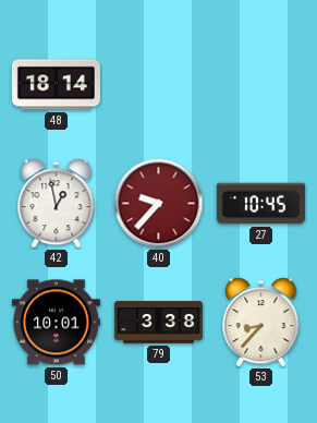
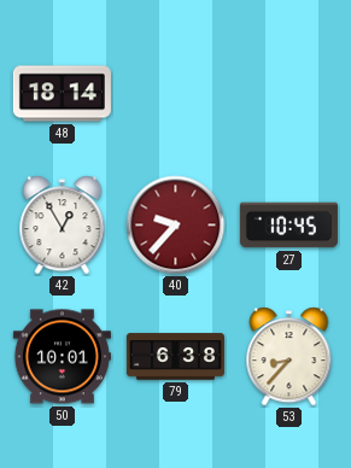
42: 12:58 -> 12:55
79: 3:38 -> 6:38
